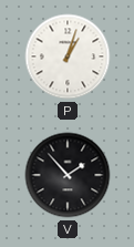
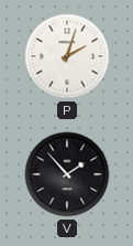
P: 1:03 -> 2:03
